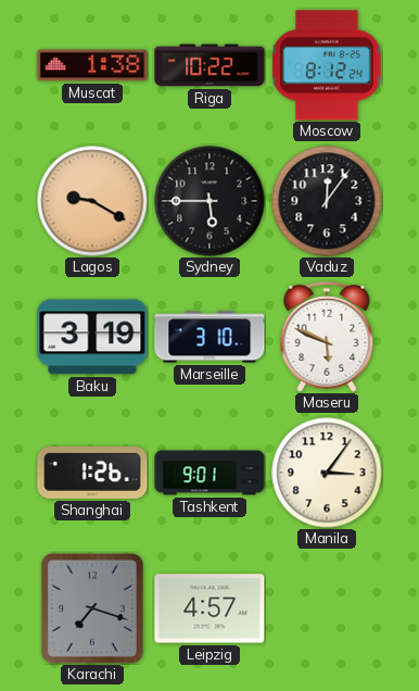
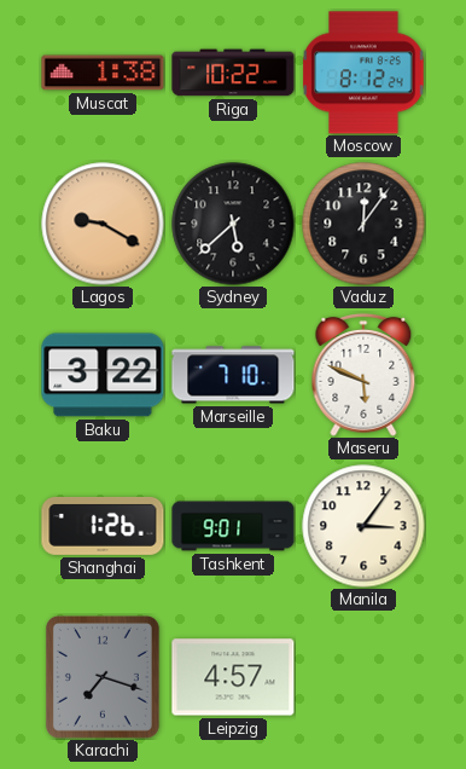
Sydney: 5:45 -> 5:38
Baku: 3:19 -> 3:22
Marseille: 3:10 -> 7:10
